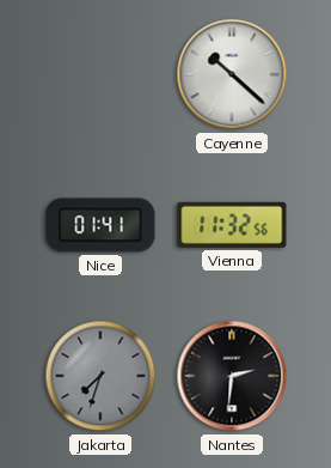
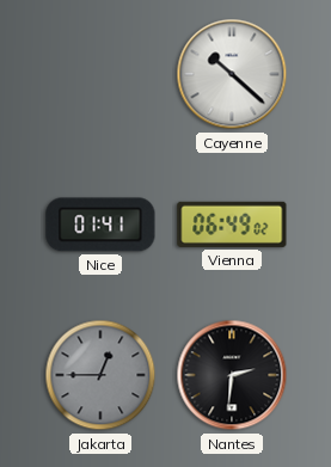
Vienna: 11:32 -> 06:49
Jakarta: 7:33 -> 12:45
